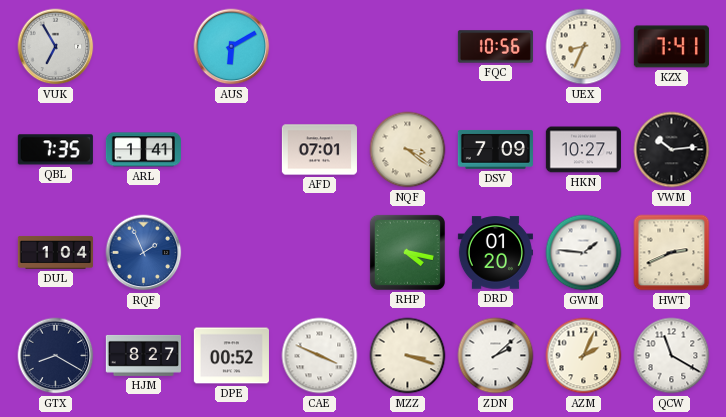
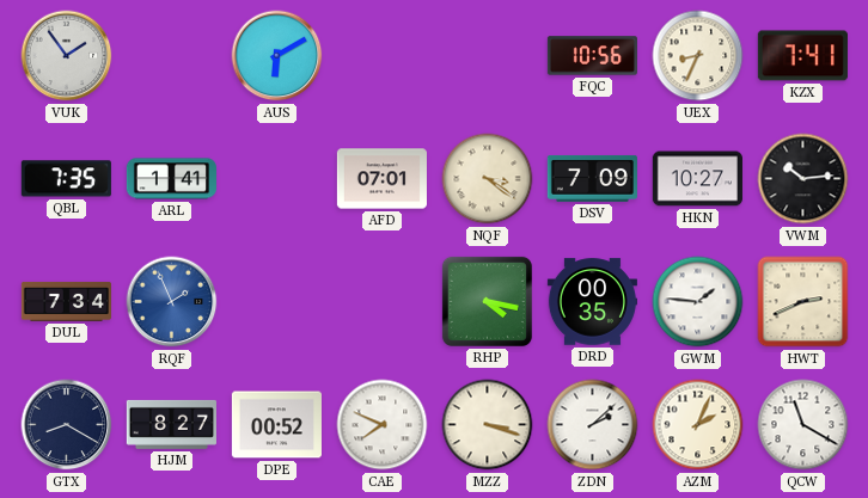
VUK: 6:55 -> 1:54
DUL: 1:04 -> 7:34
DRD: 01:20 -> 00:35
CAE: 3:49 -> 7:49
